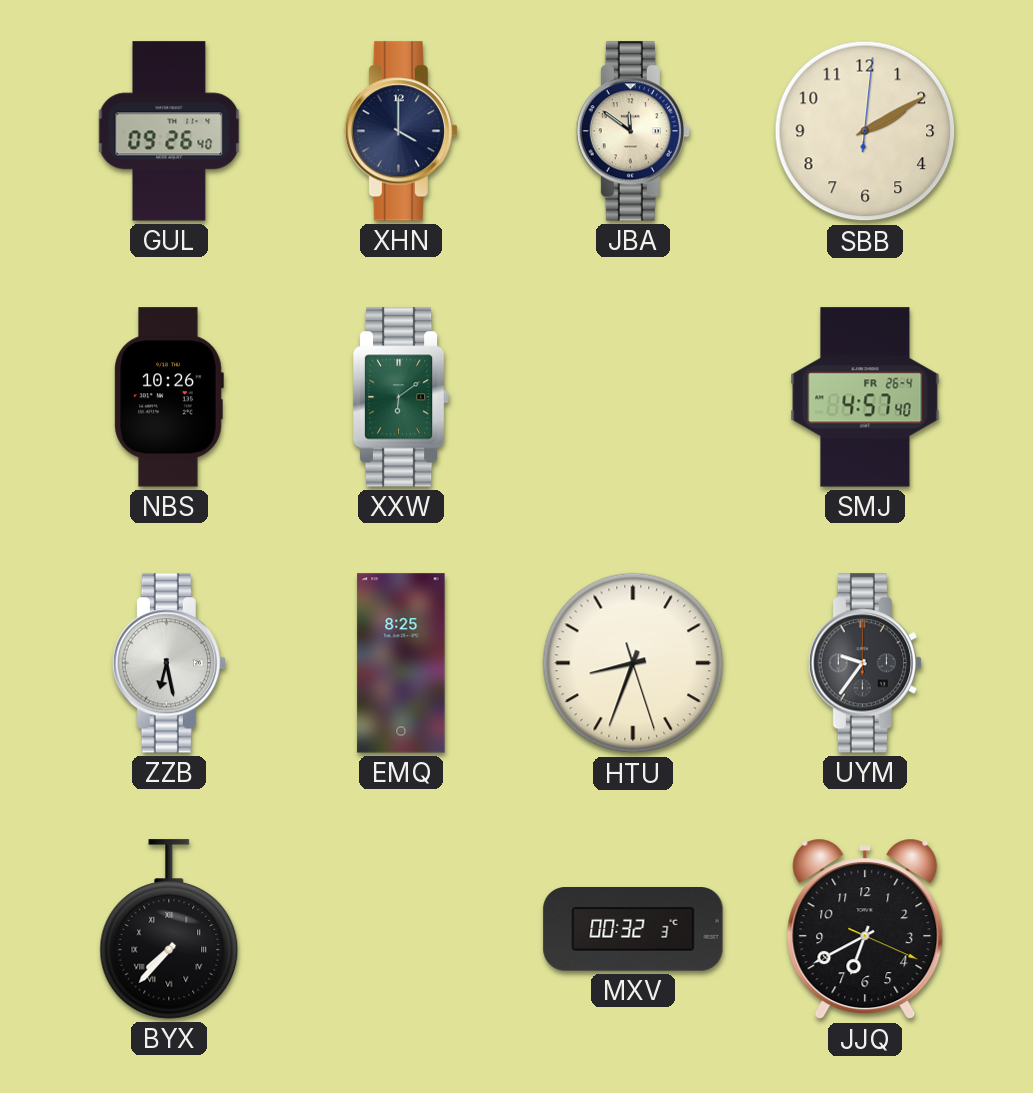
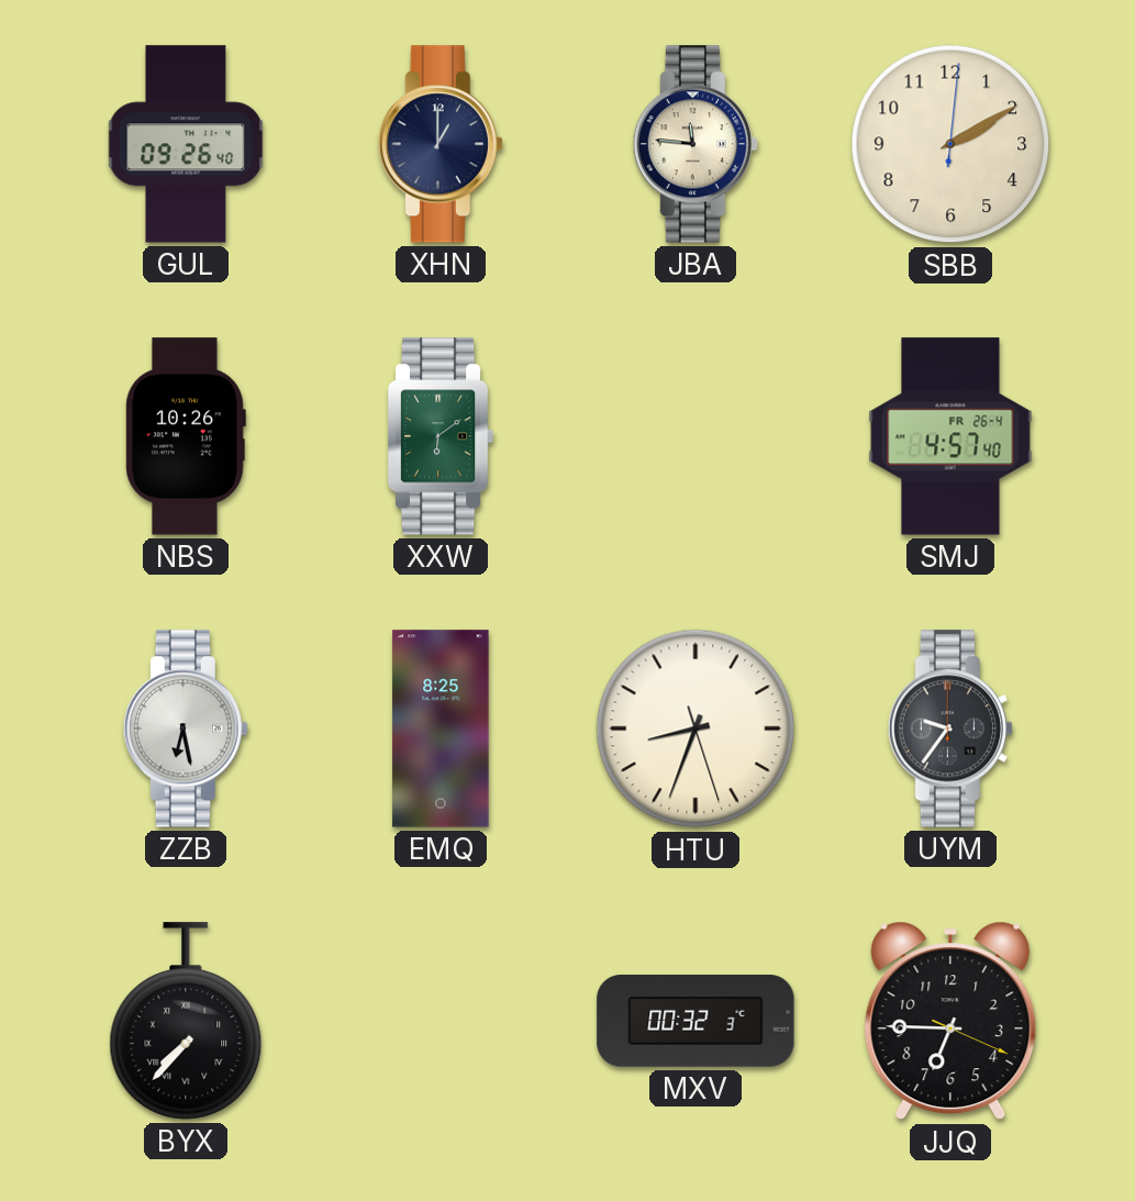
XHN: 4:00 -> 1:00
JBA: 11:51 -> 11:46
JJQ: 6:40 -> 6:45
